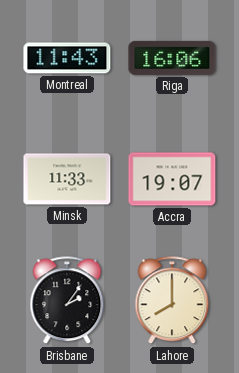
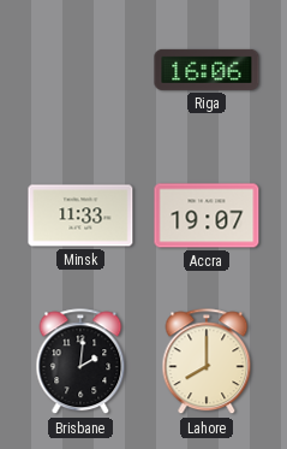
Montreal: 11:43 -> none
Brisbane: 2:06 -> 2:01
